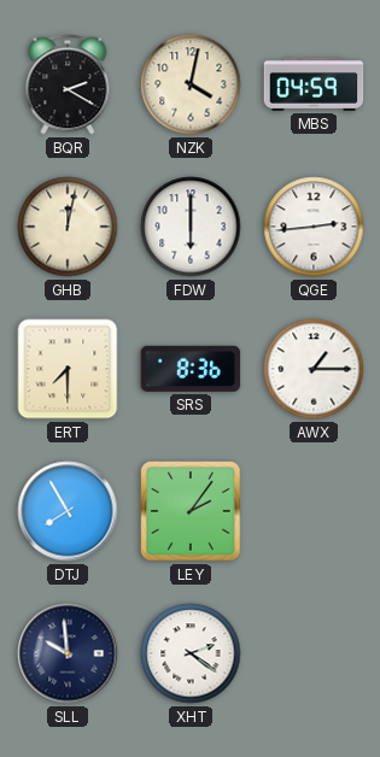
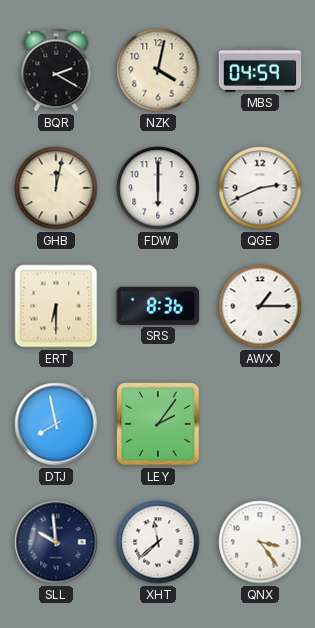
QGE: 2:44 -> 2:41
ERT: 7:30 -> 6:30
DTJ: 7:55 -> 7:58
XHT: 2:21 -> 11:38
QNX: none -> 3:24
